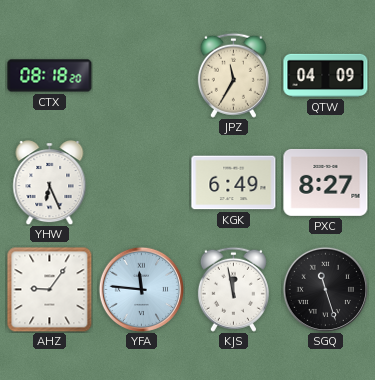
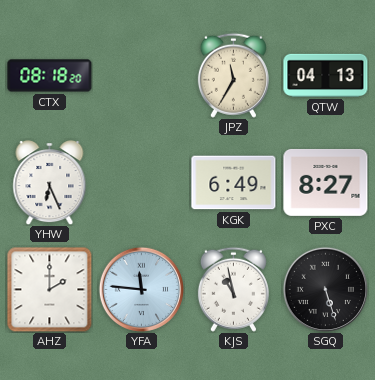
QTW: 04:09 -> 04:13
AHZ: 9:06 -> 2:00
KJS: 11:58 -> 10:58
SGQ: 11:27 -> 5:27
